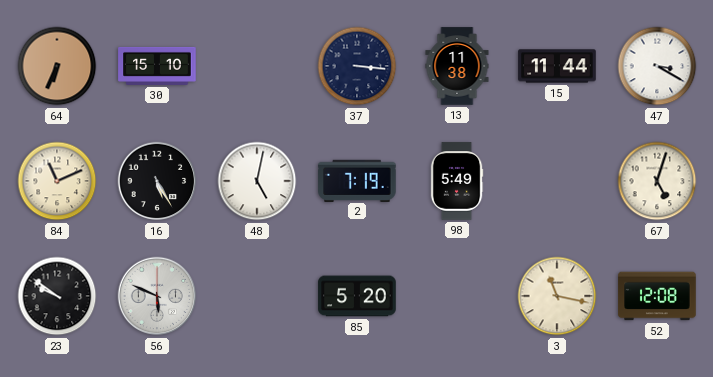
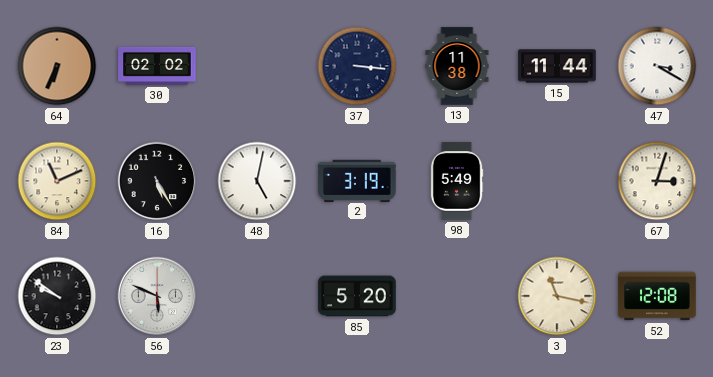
30: 15:10 -> 02:02
2: 7:19 -> 3:19
67: 5:03 -> 3:03
